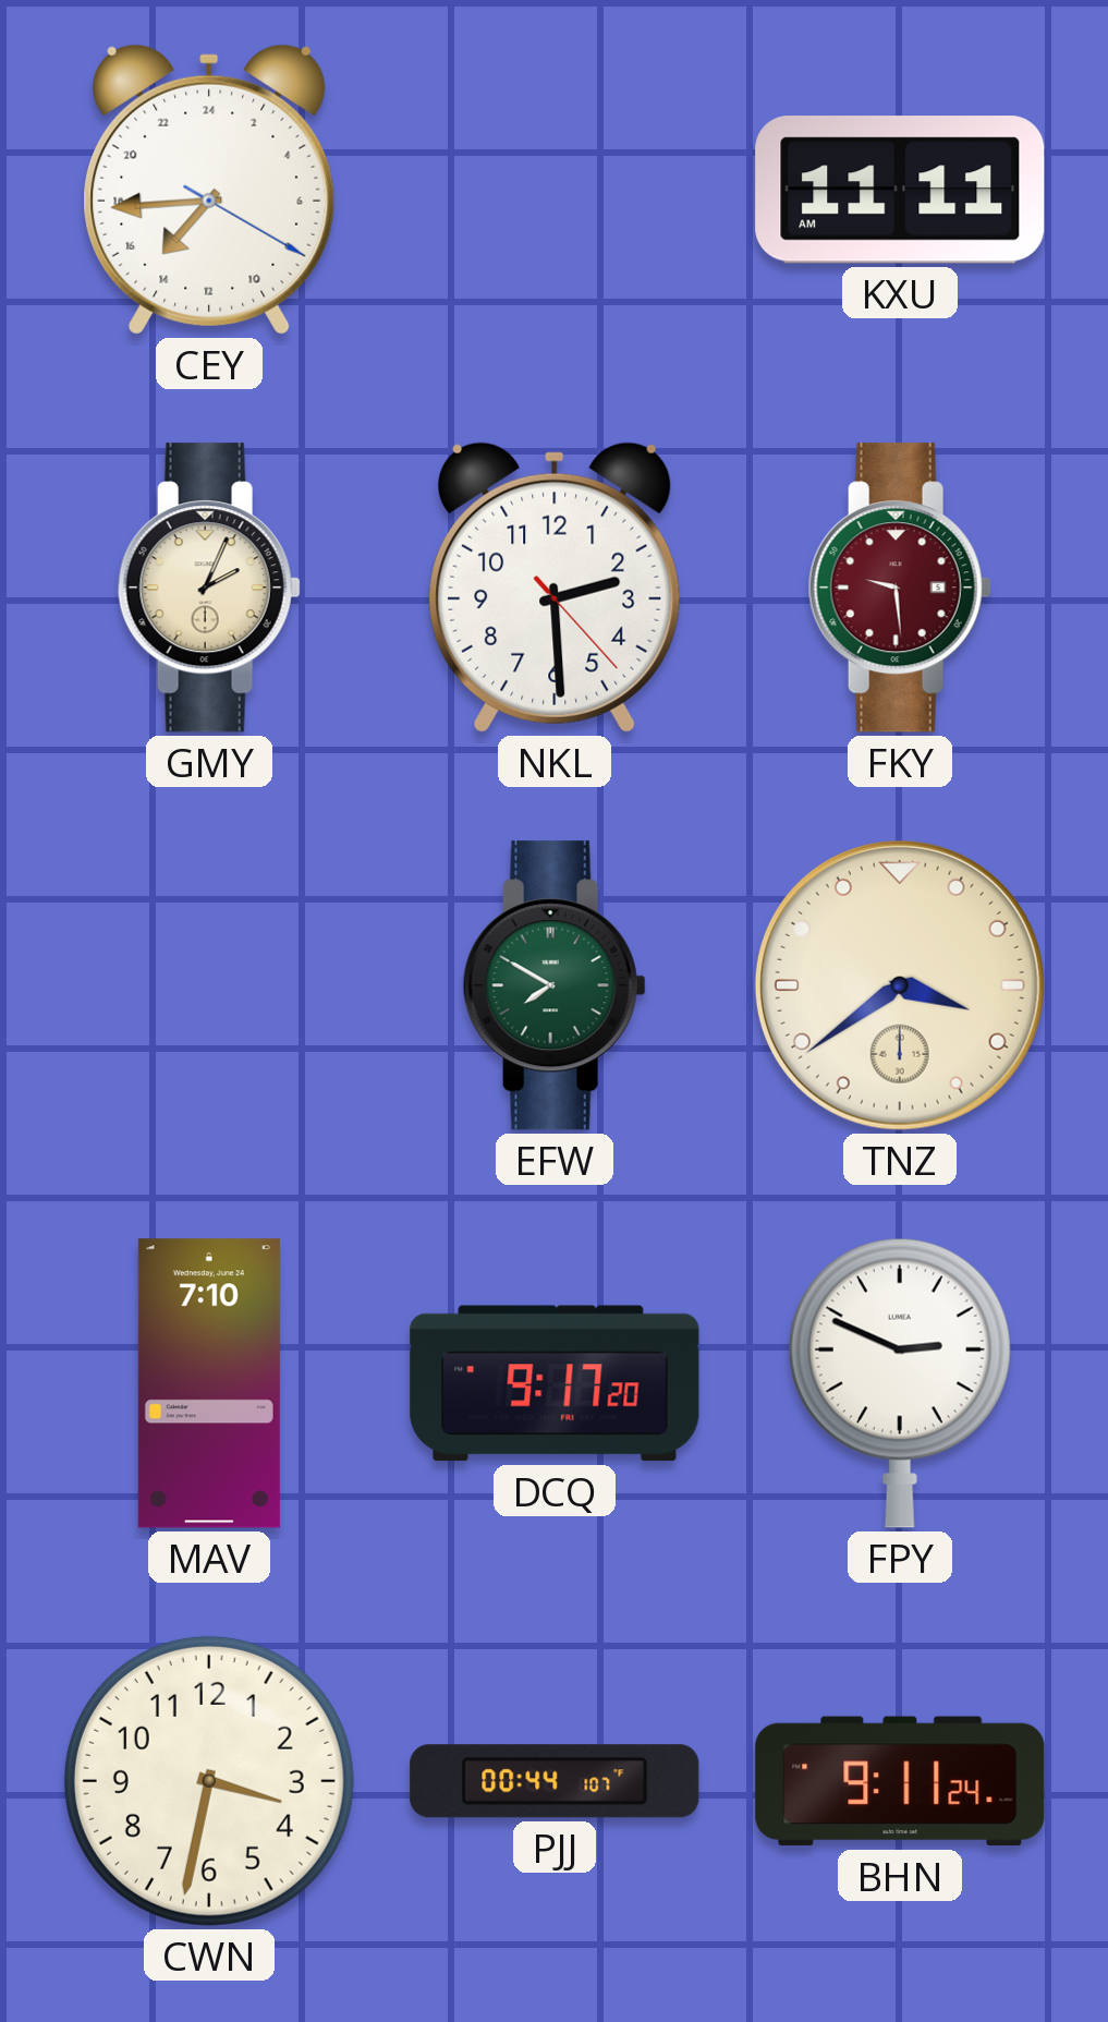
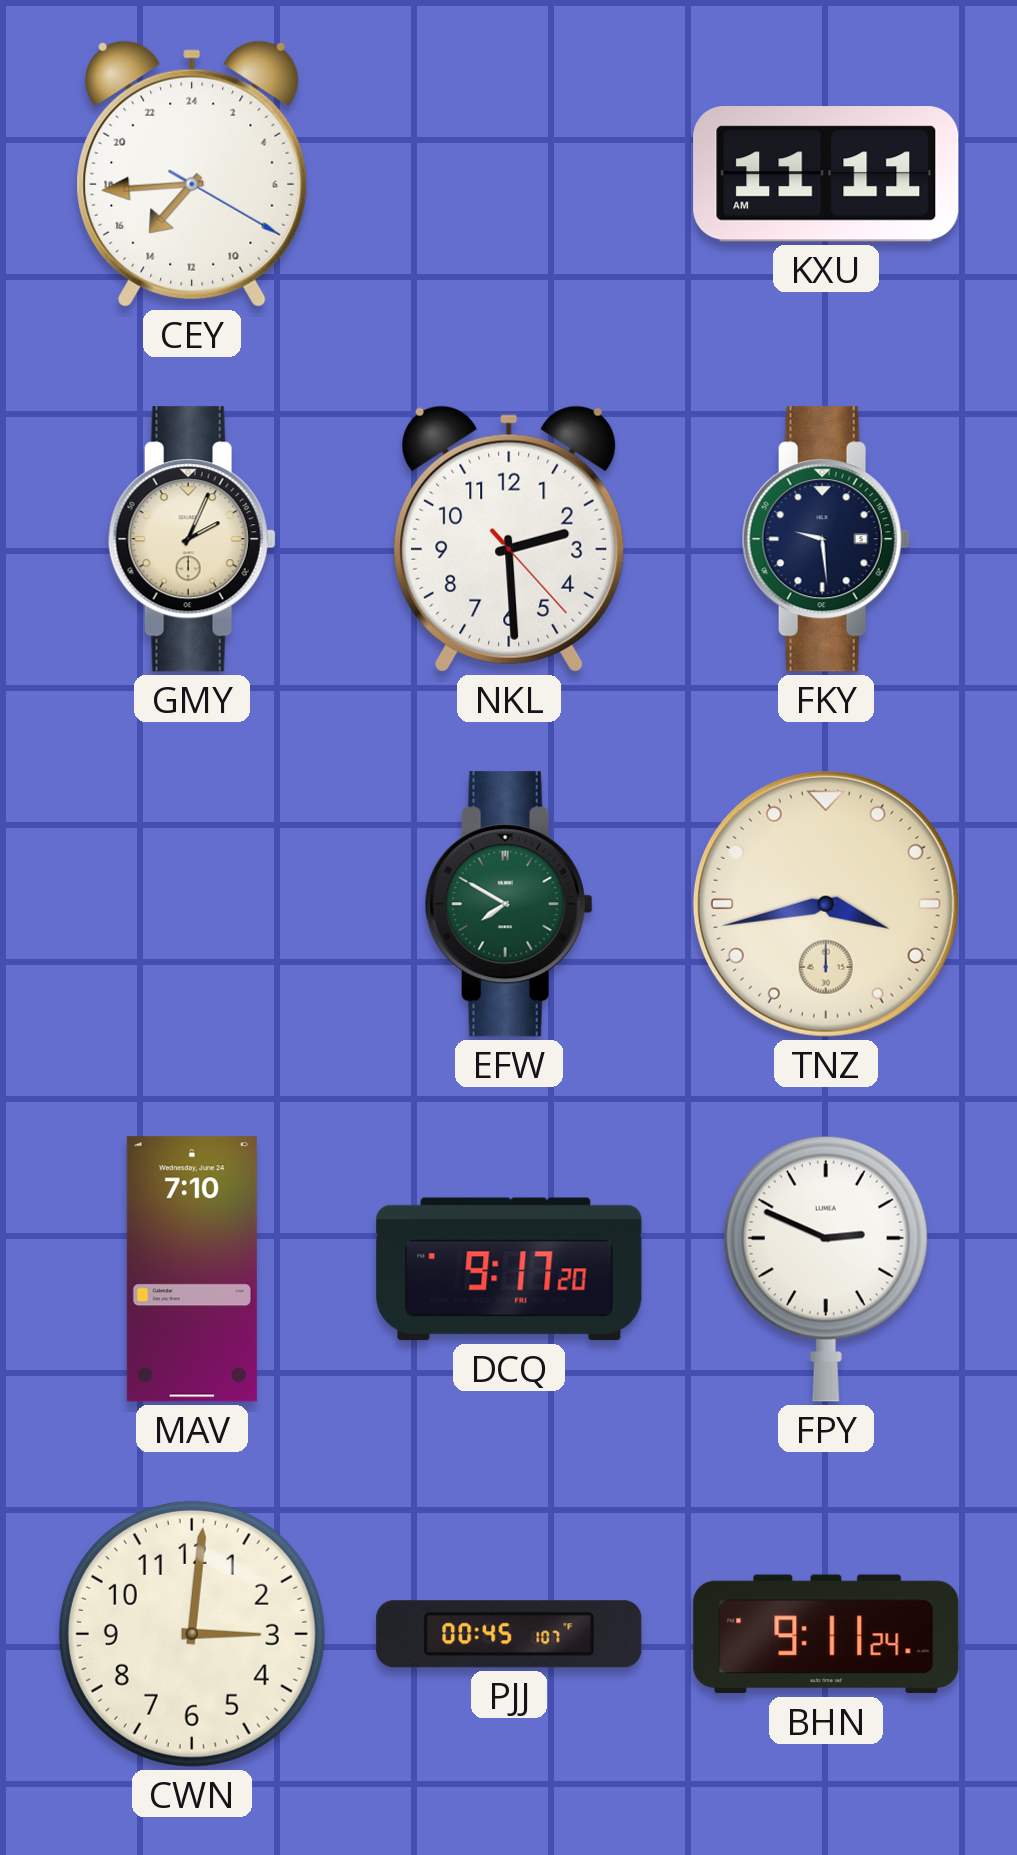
FKY dial: burgundy -> navy
TNZ: 3:39 -> 3:43
CWN: 3:32 -> 3:01
PJJ: 00:44 -> 00:45
